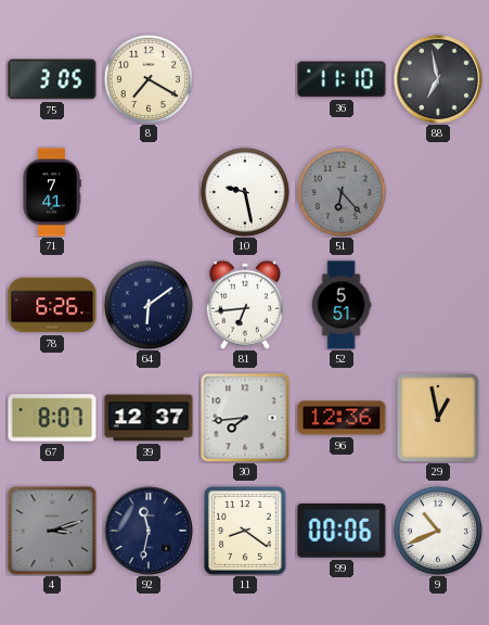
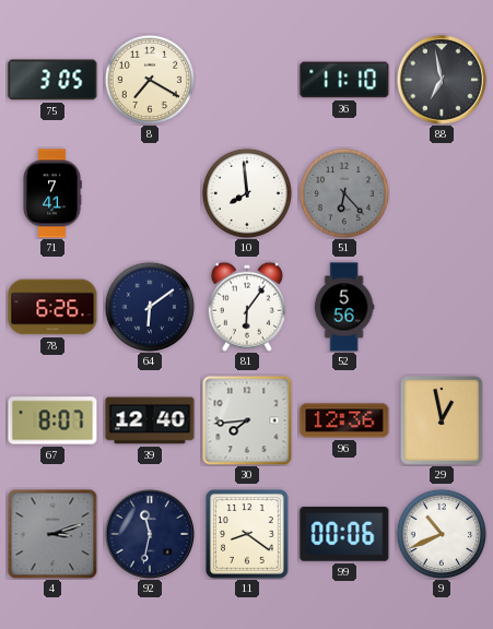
10: 9:28 -> 7:59
81: 6:44 -> 6:06
52: 5:51 -> 5:56
39: 12:37 -> 12:40
